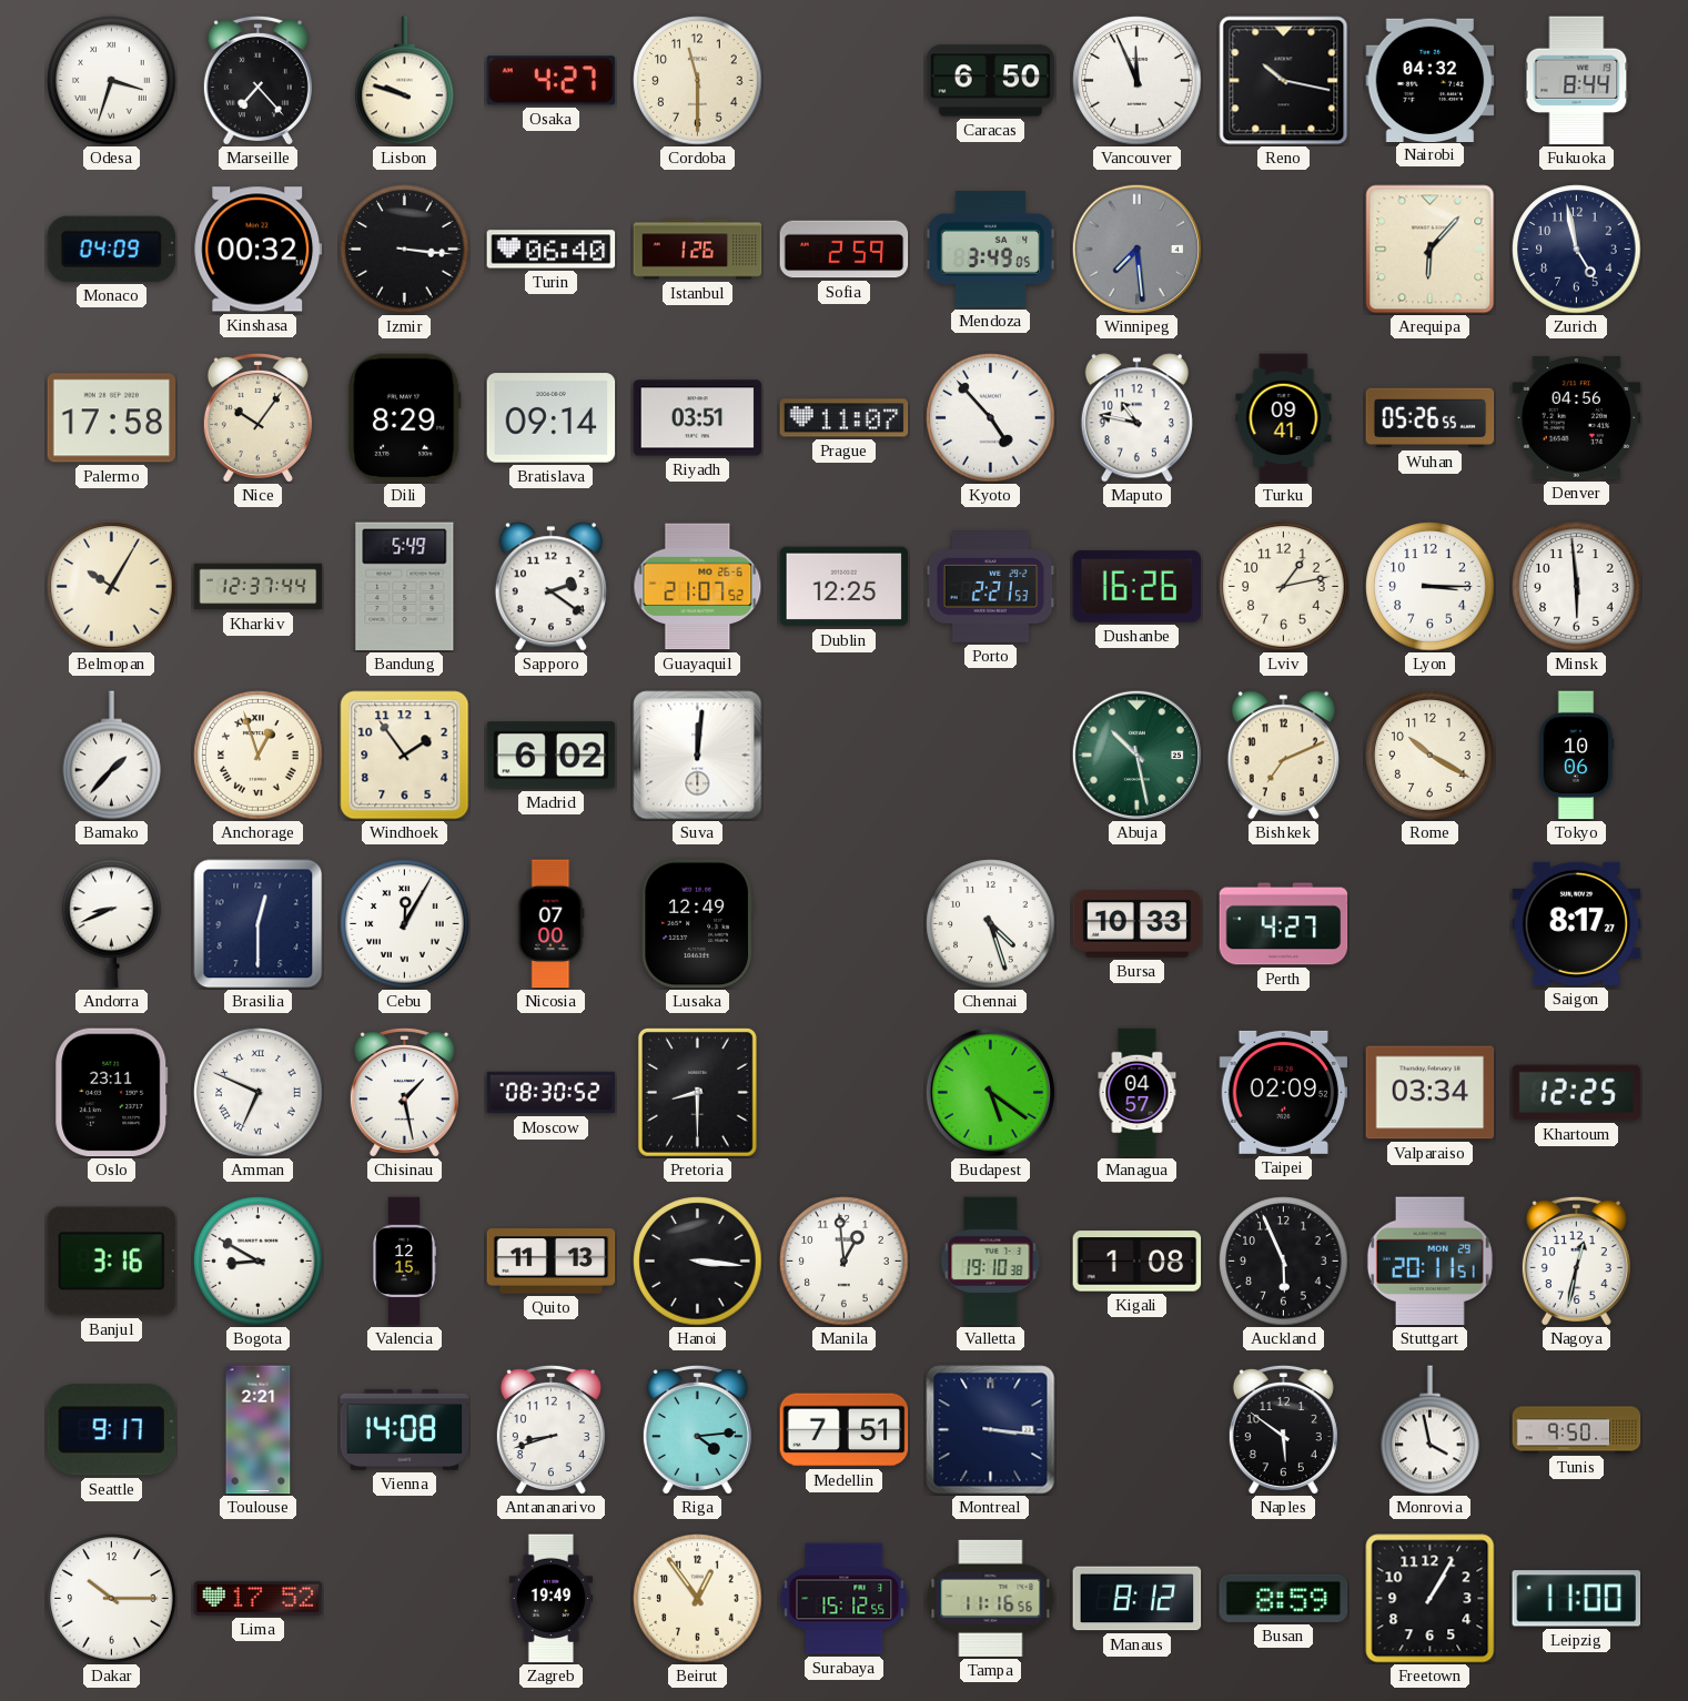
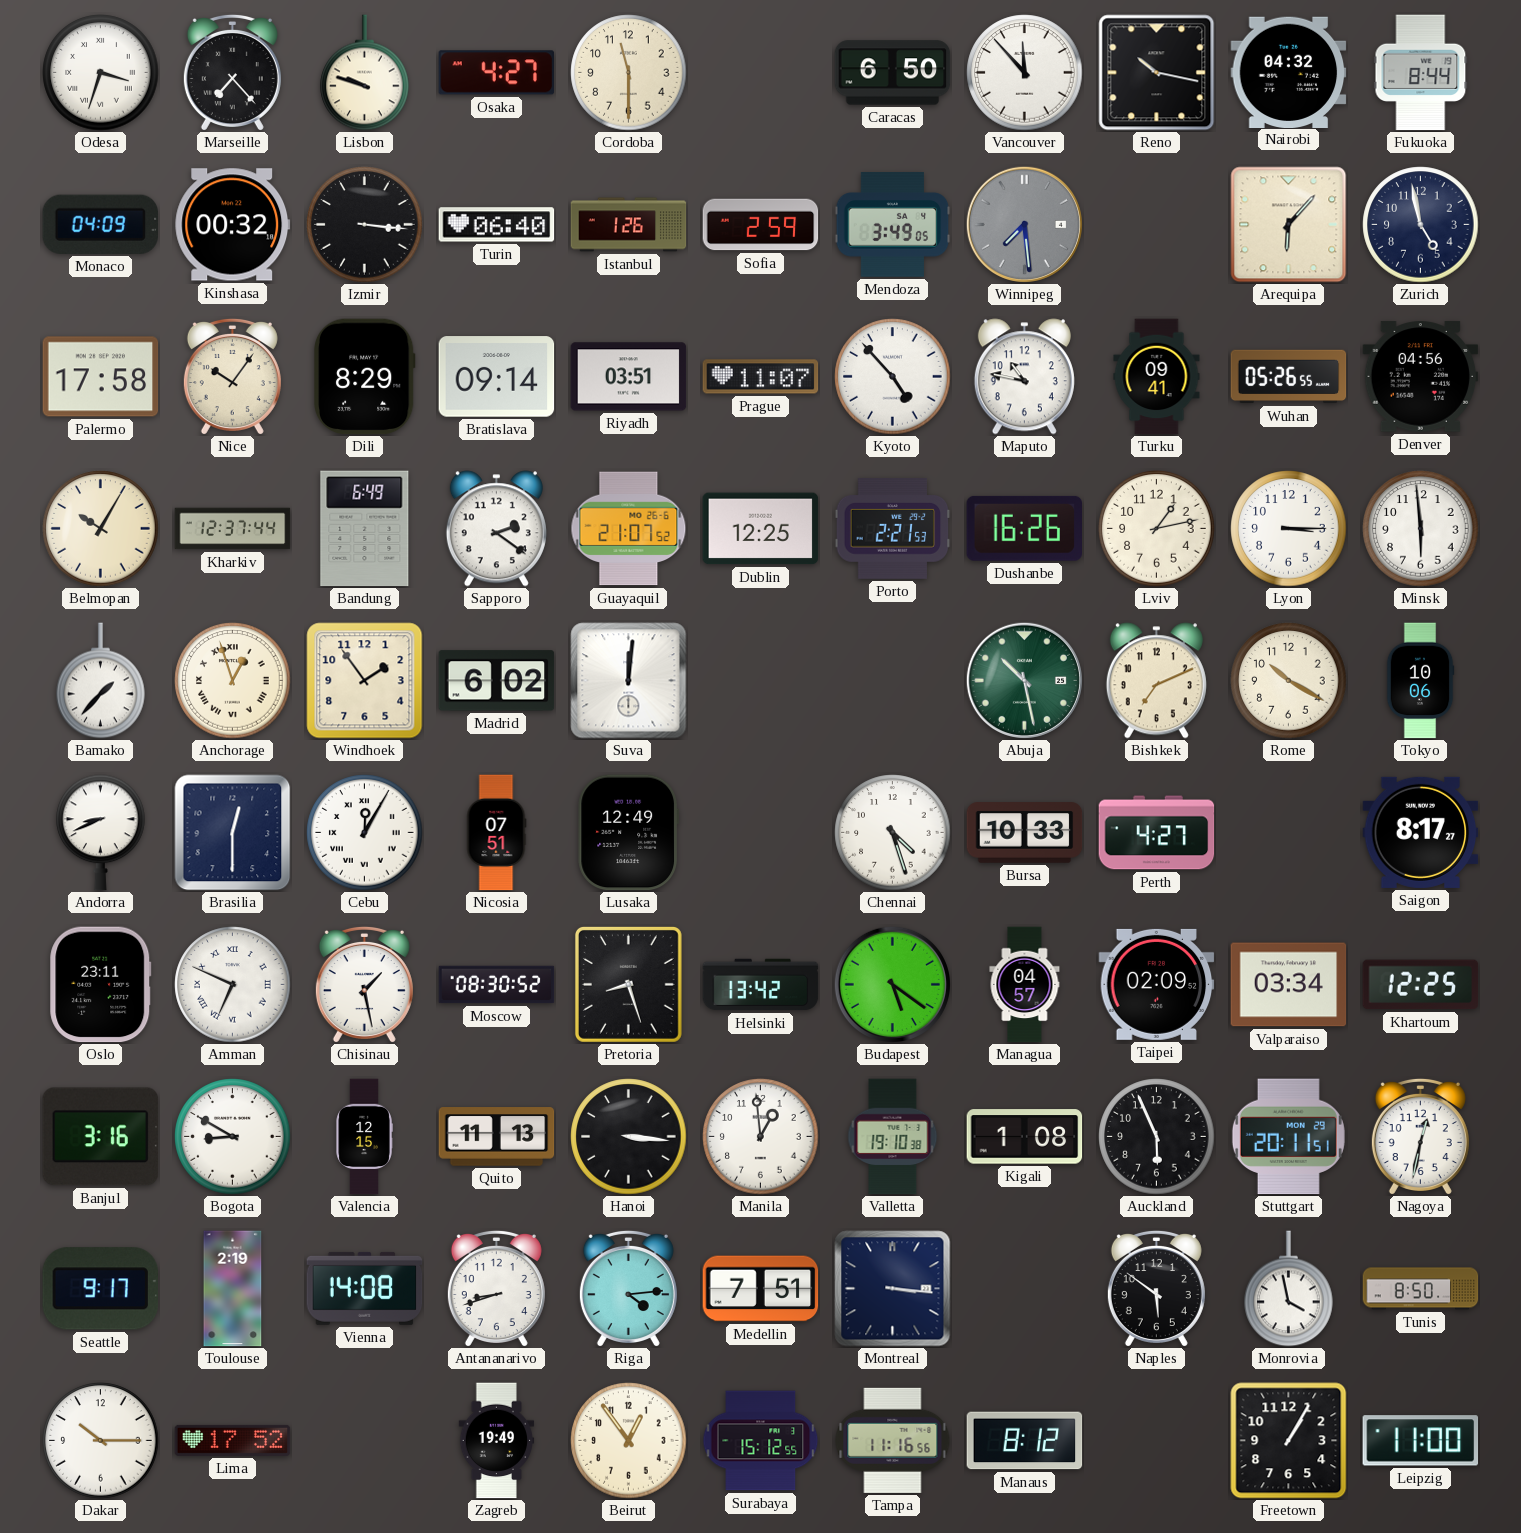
Vancouver: 11:56 -> 11:53
Bandung: 5:49 -> 6:49
Nicosia: 07:00 -> 07:51
Pretoria: 8:30 -> 8:27
Helsinki: none -> 13:42
Toulouse: 2:21 -> 2:19
Tunis: 9:50 -> 8:50
Busan: 8:59 -> none
